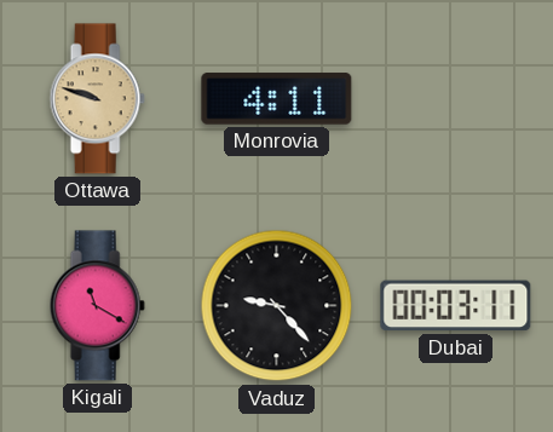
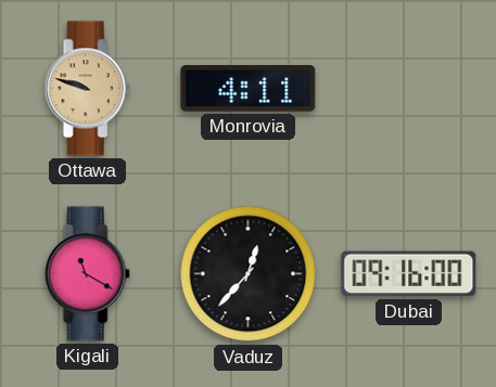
Vaduz: 9:23 -> 12:37
Dubai: 00:03 -> 09:16
